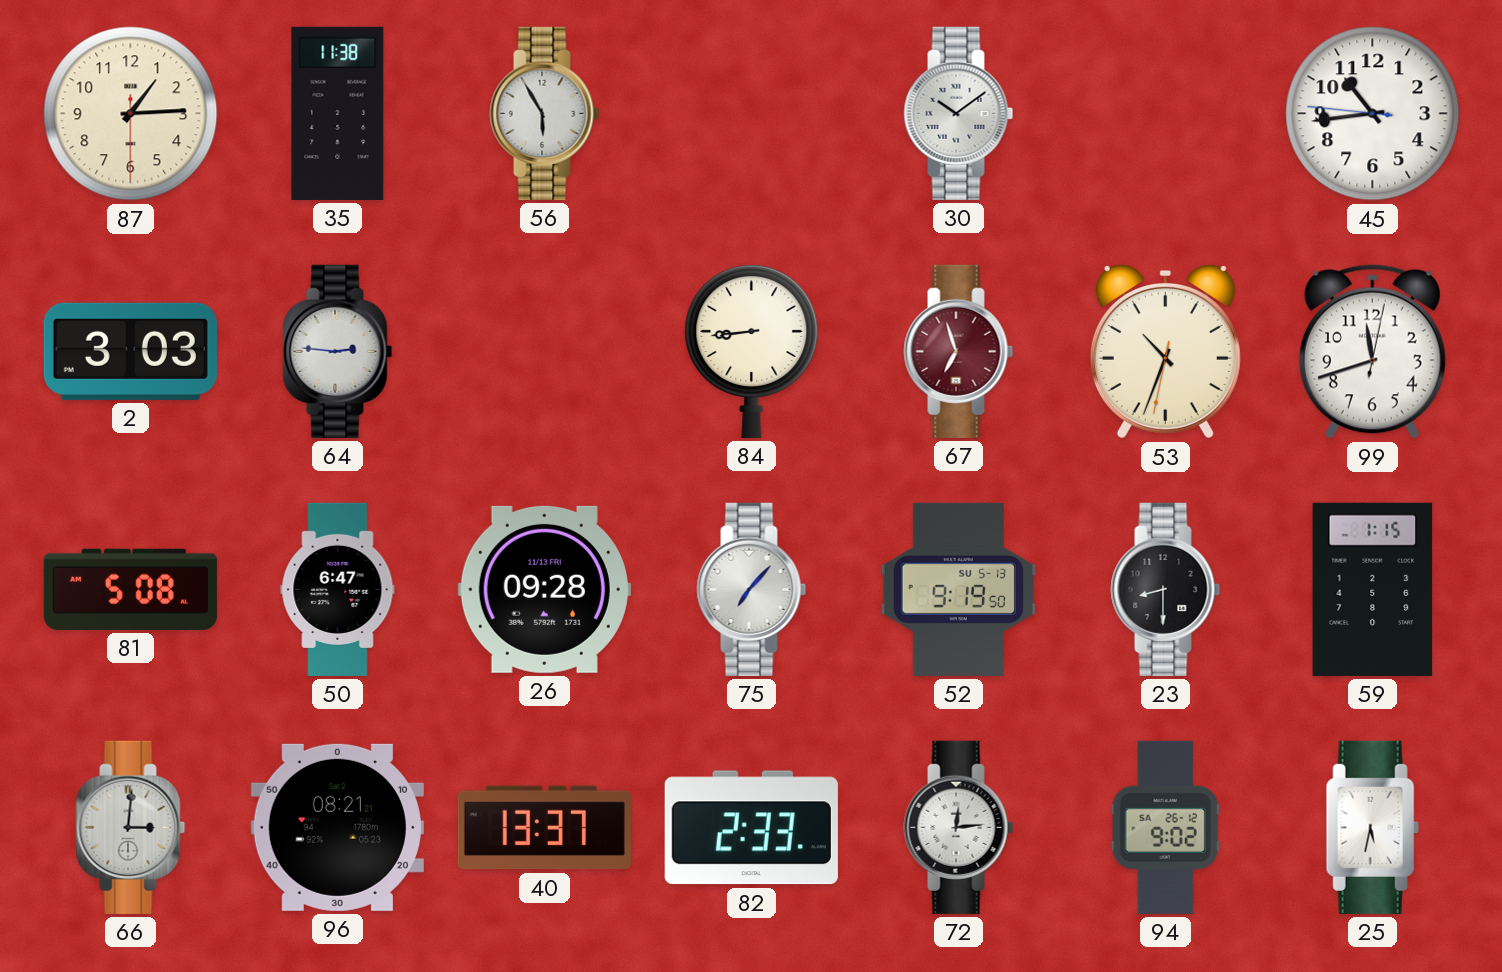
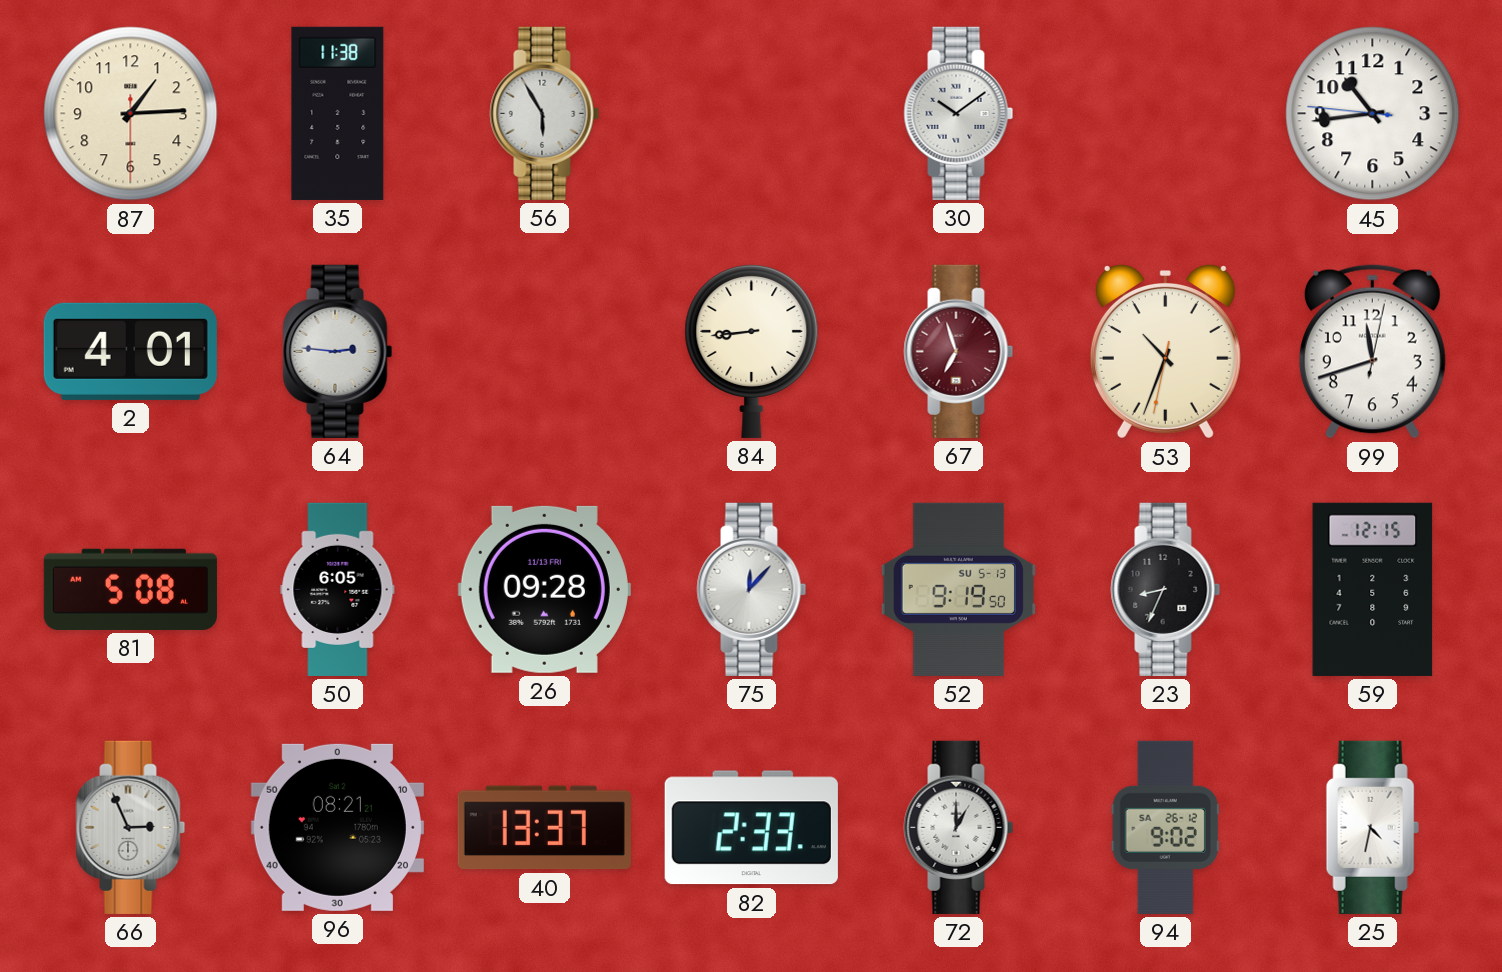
2: 3:03 -> 4:01
50: 6:47 -> 6:05
75: 7:07 -> 12:07
23: 8:30 -> 8:34
59: 1:15 -> 12:15
66: 3:01 -> 2:56
72: 12:14 -> 1:00
25: 5:32 -> 4:32
